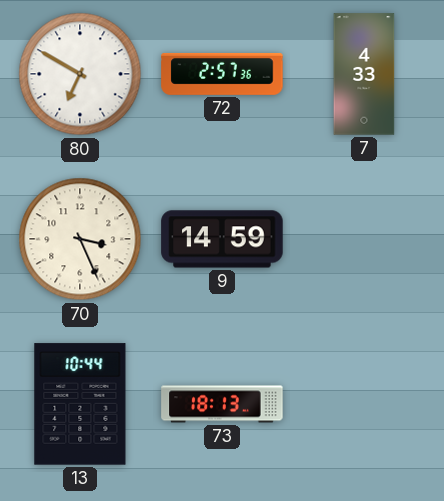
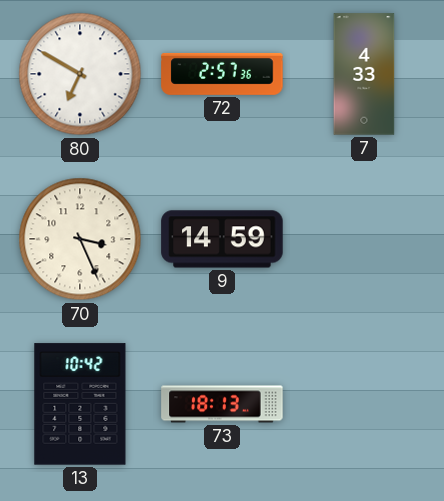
13: 10:44 -> 10:42
